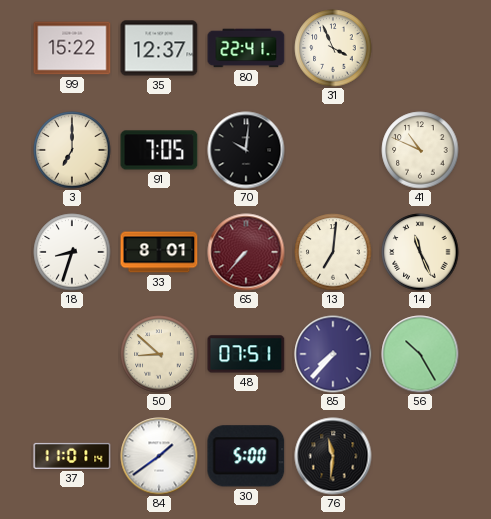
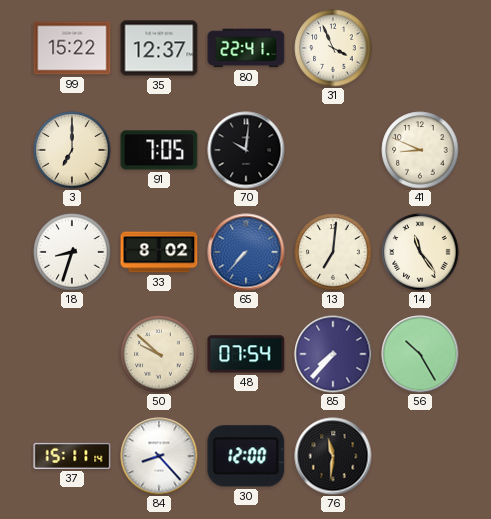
41: 10:49 -> 8:49
33: 8:01 -> 8:02
65 dial: burgundy -> blue
14: 11:26 -> 11:24
50: 8:52 -> 9:52
48: 07:51 -> 07:54
37: 11:01 -> 15:11
84: 1:39 -> 8:23
30: 5:00 -> 12:00
